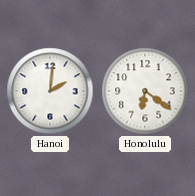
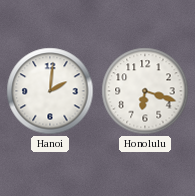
Honolulu: 6:21 -> 6:18
